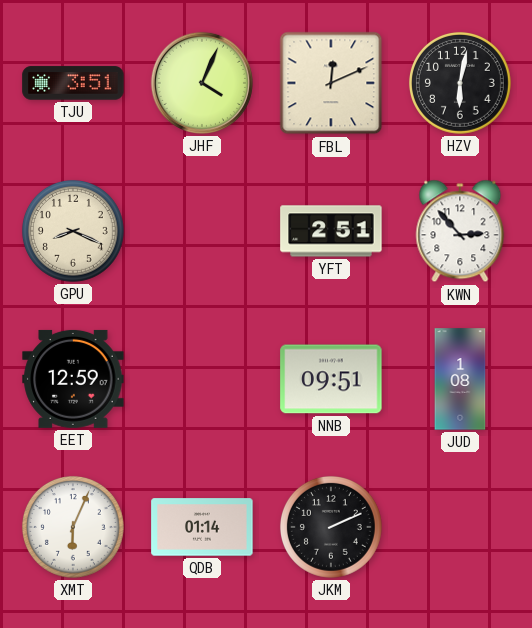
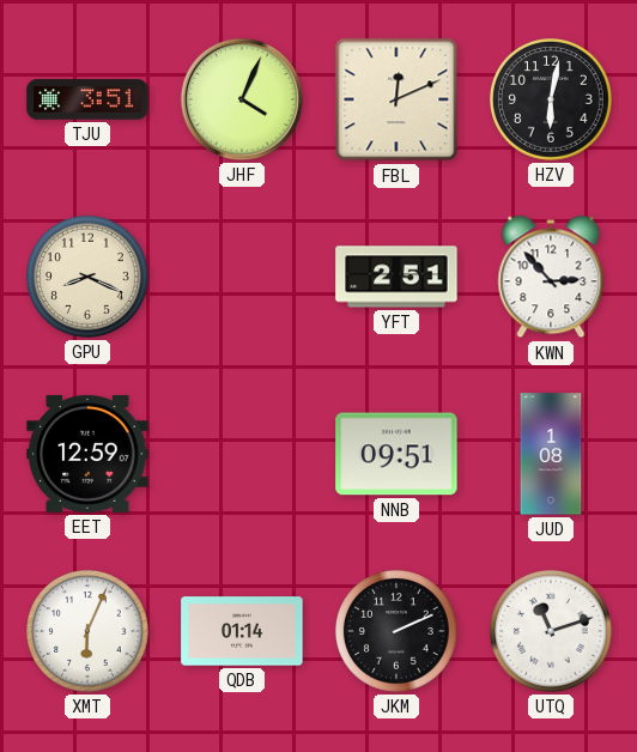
UTQ: none -> 11:12
